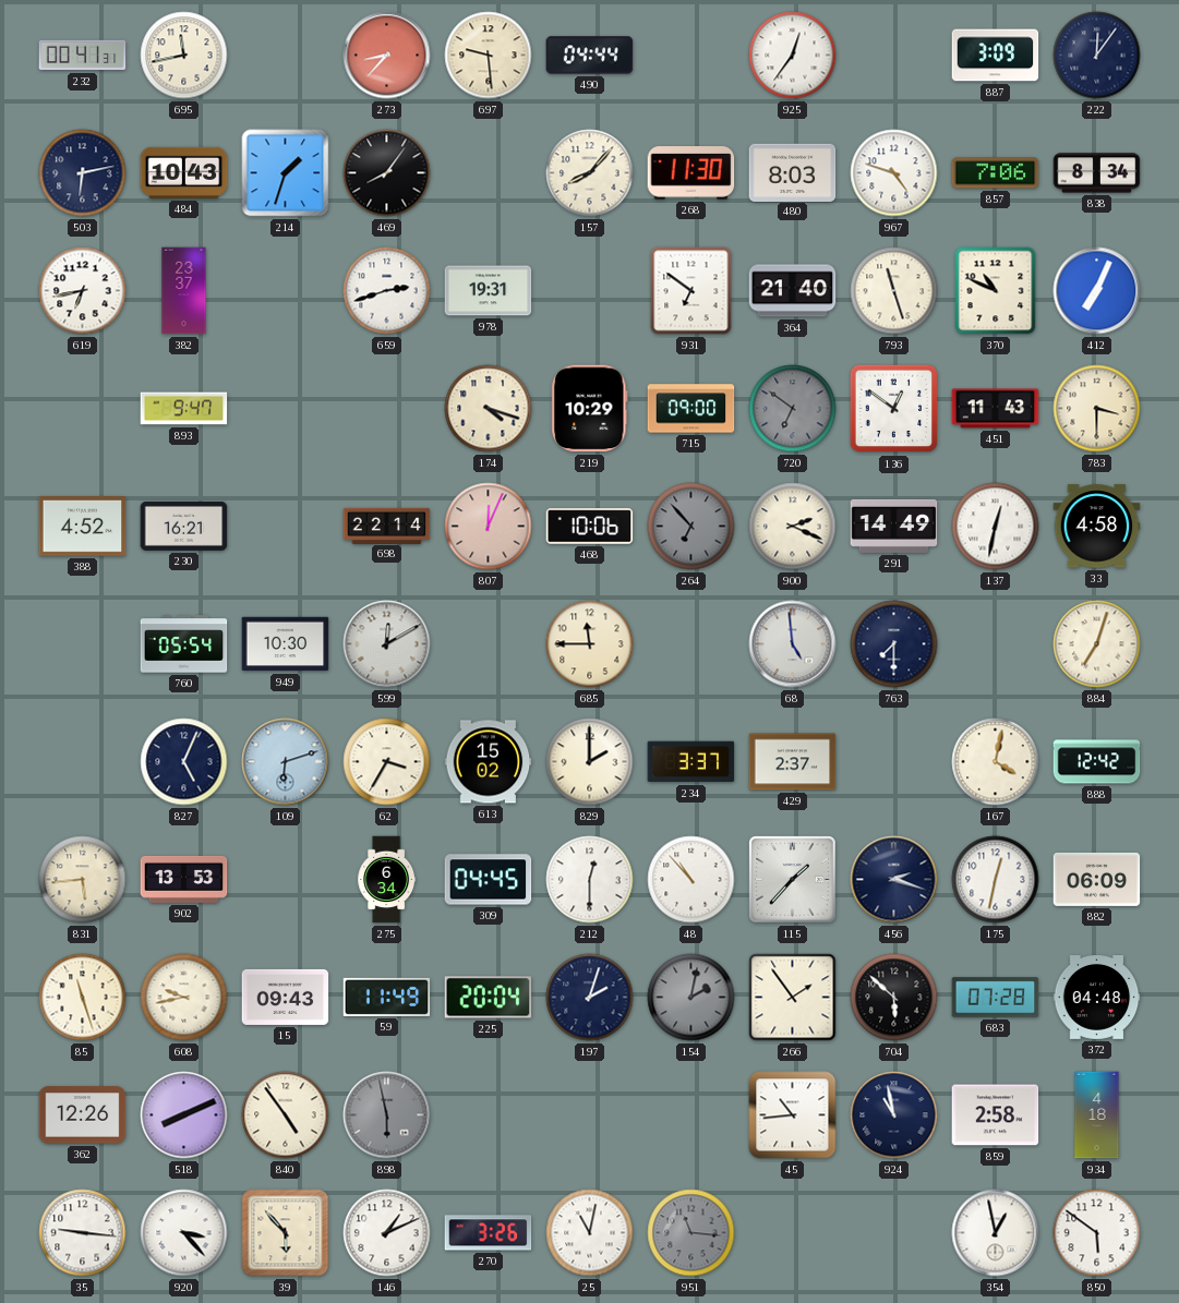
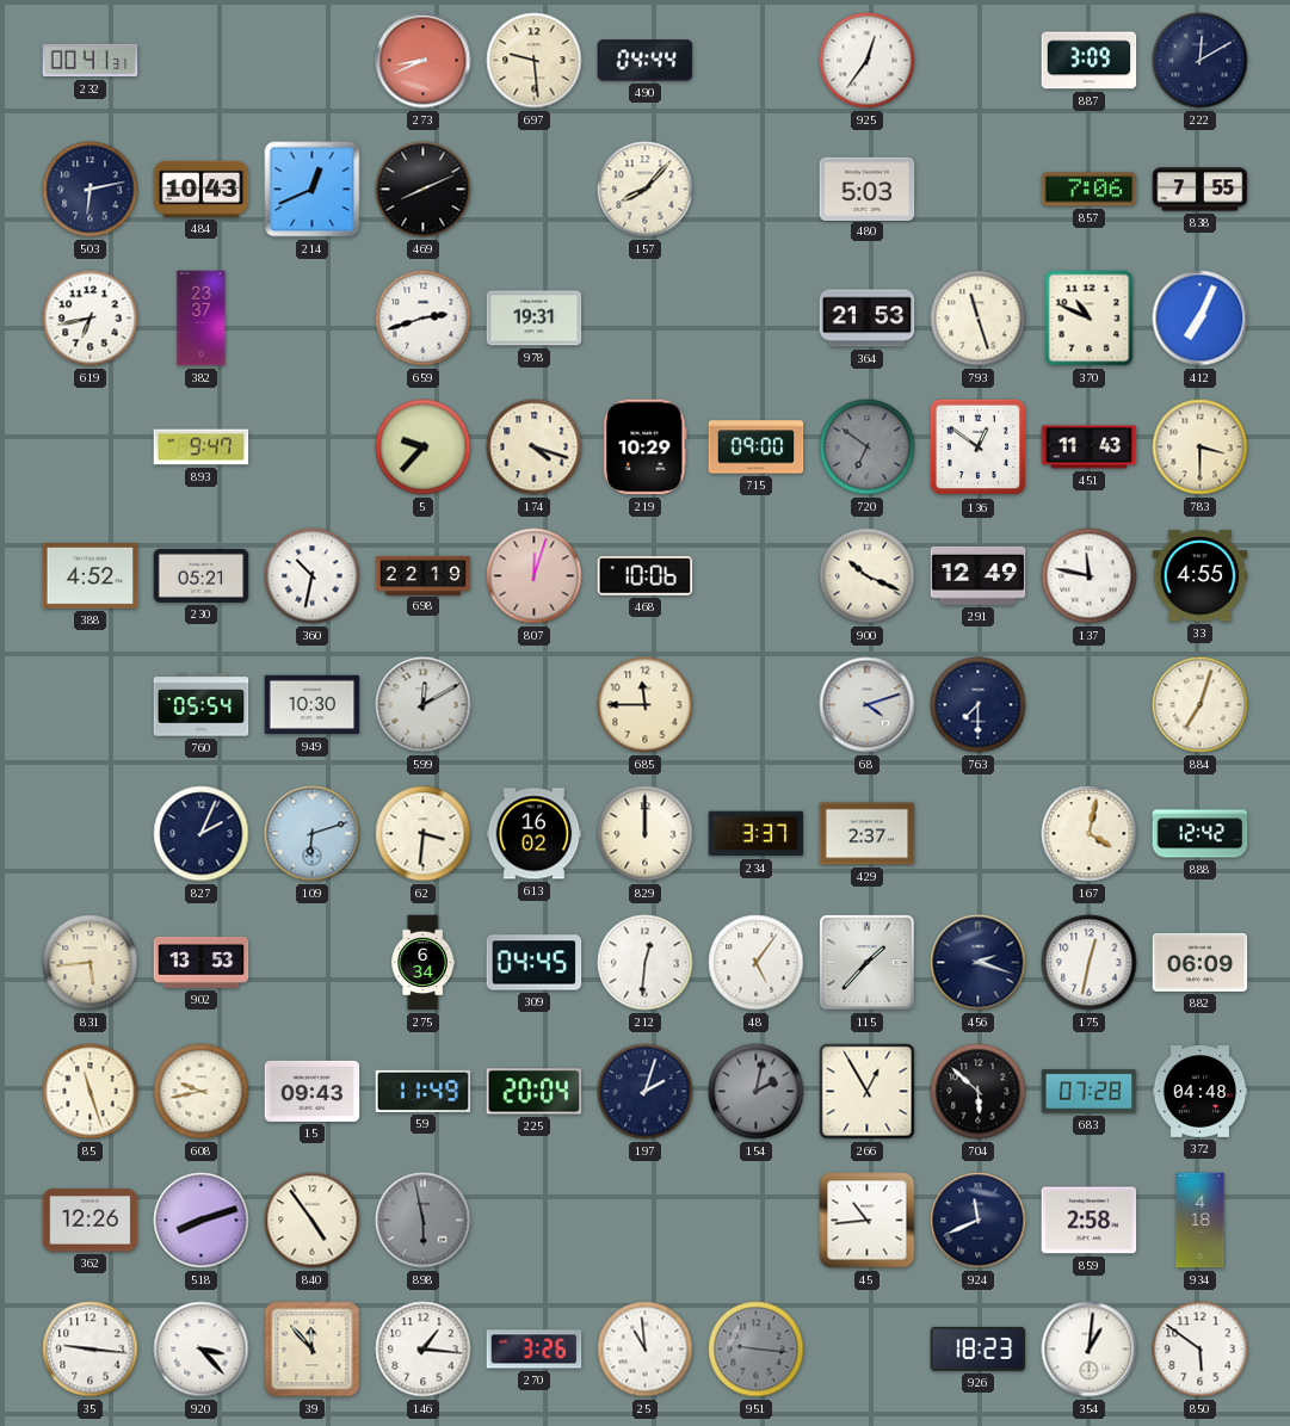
695: 11:43 -> none
273: 8:37 -> 8:41
222: 12:06 -> 12:10
214: 1:33 -> 12:41
469: 8:06 -> 8:11
268: 11:30 -> none
480: 8:03 -> 5:03
967: 4:48 -> none
838: 8:34 -> 7:55
931: 6:51 -> none
364: 21:40 -> 21:53
5: none -> 9:37
230: 16:21 -> 05:21
360: none -> 10:32
698: 22:14 -> 22:19
807: 12:04 -> 12:03
264: 6:53 -> none
900: 2:19 -> 10:19
291: 14:49 -> 12:49
137: 12:32 -> 11:47
33: 4:58 -> 4:55
68: 4:59 -> 4:12
827: 5:04 -> 2:04
62: 3:35 -> 3:31
613: 15:02 -> 16:02
829: 2:00 -> 12:00
212: 12:30 -> 12:31
48: 10:53 -> 5:06
266: 1:54 -> 12:55
518: 8:11 -> 8:12
924: 10:58 -> 11:41
39: 5:53 -> 11:53
146: 1:11 -> 1:16
25: 11:02 -> 10:59
951: 11:16 -> 9:16
926: none -> 18:23
354: 12:58 -> 1:01
